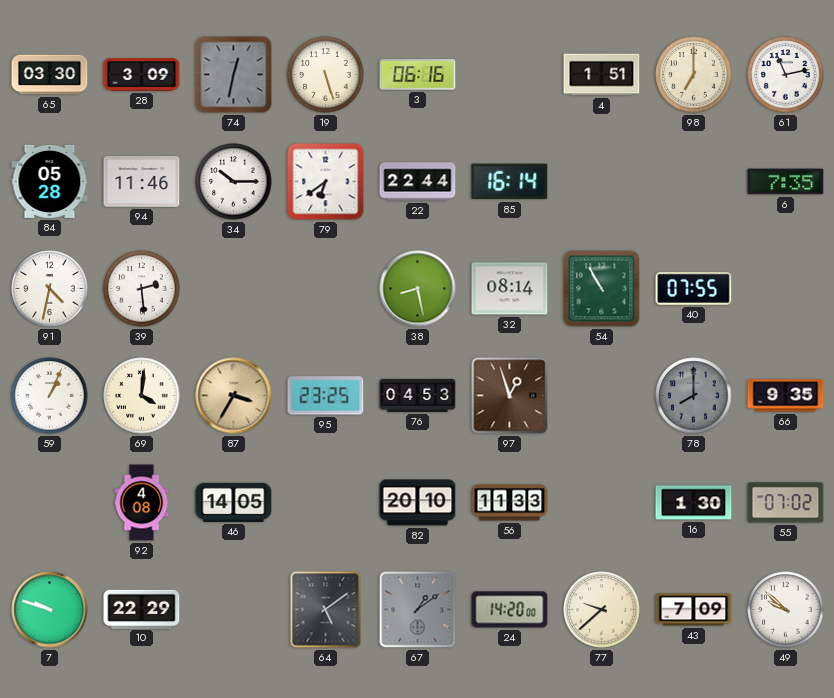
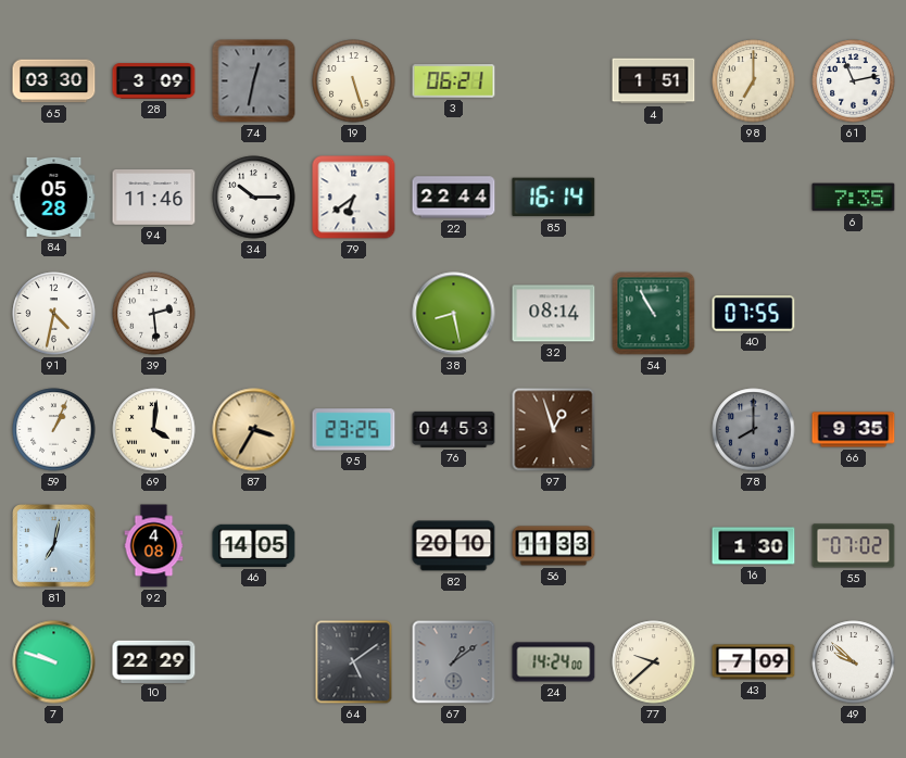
3: 06:16 -> 06:21
81: none -> 7:02
24: 14:20 -> 14:24
